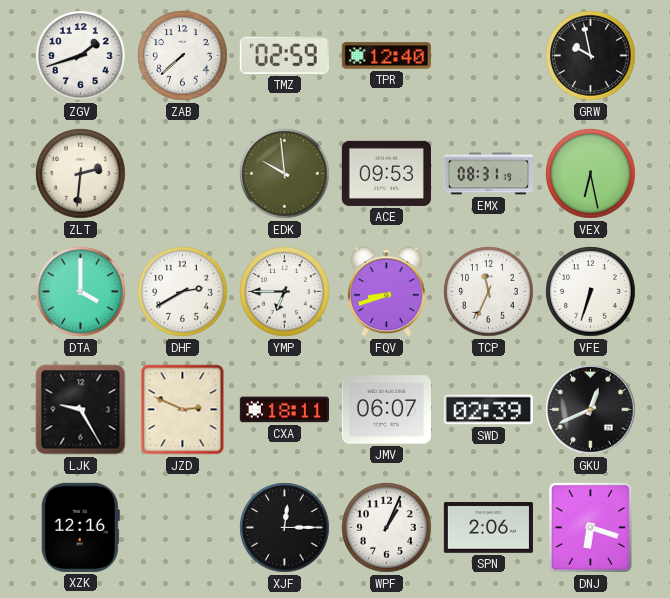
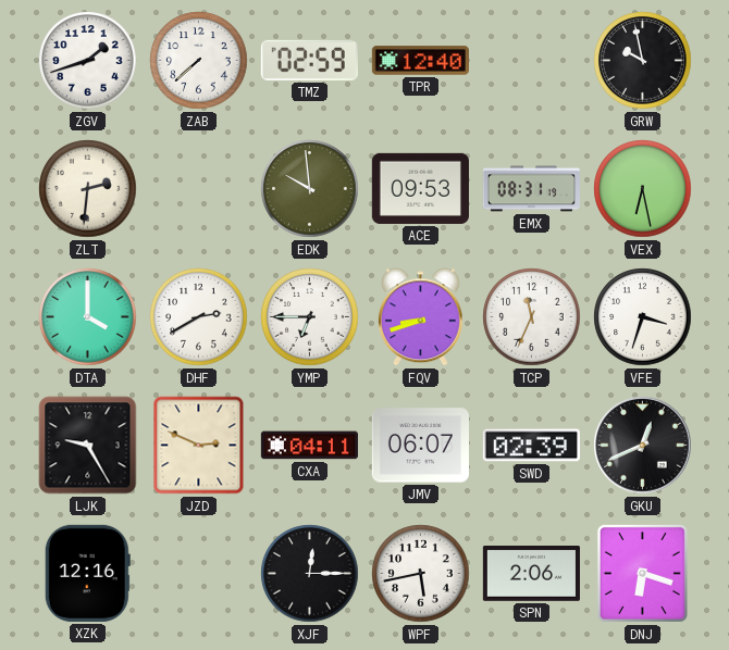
VFE: 6:33 -> 3:33
CXA: 18:11 -> 04:11
WPF: 1:04 -> 5:43
